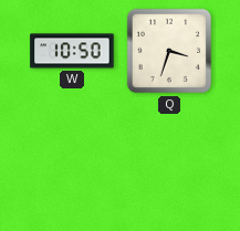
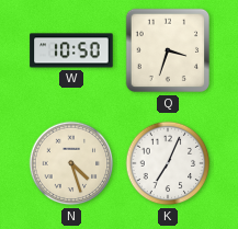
N: none -> 4:27
K: none -> 7:04
